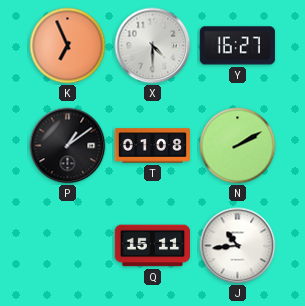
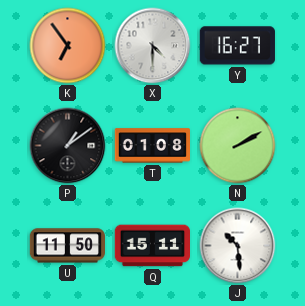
K: 6:56 -> 6:54
U: none -> 11:50
J: 10:44 -> 10:29
